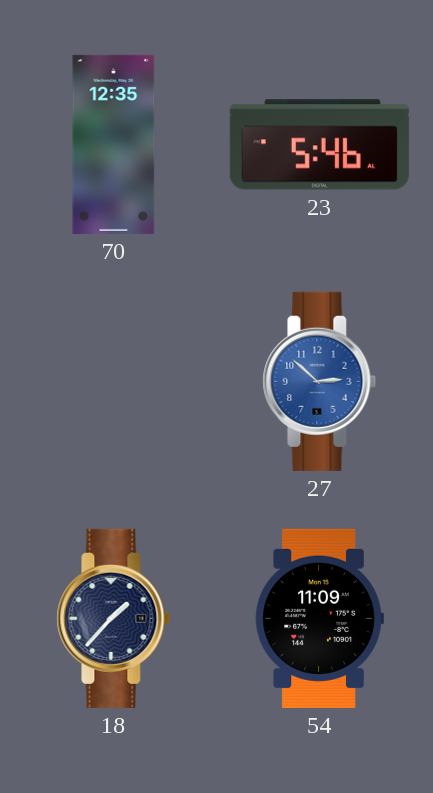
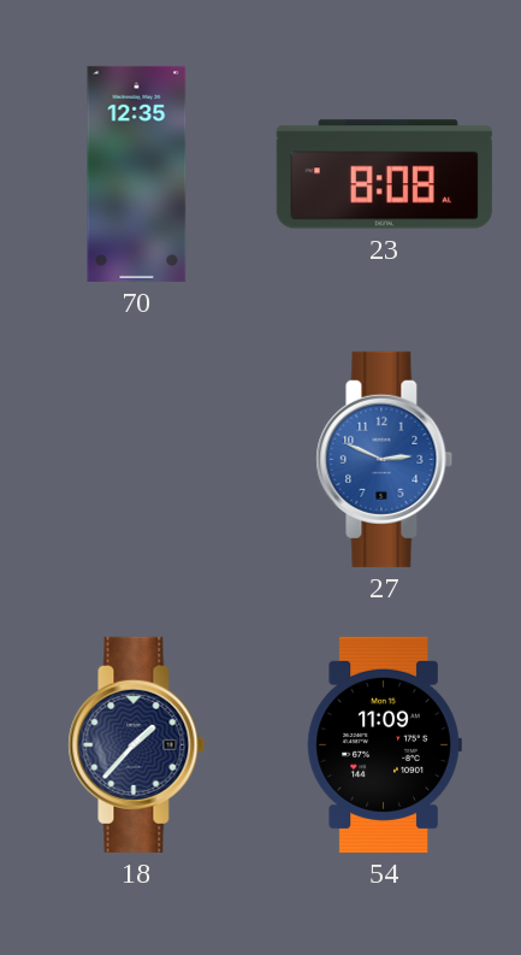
23: 5:46 -> 8:08
27: 2:52 -> 2:49
